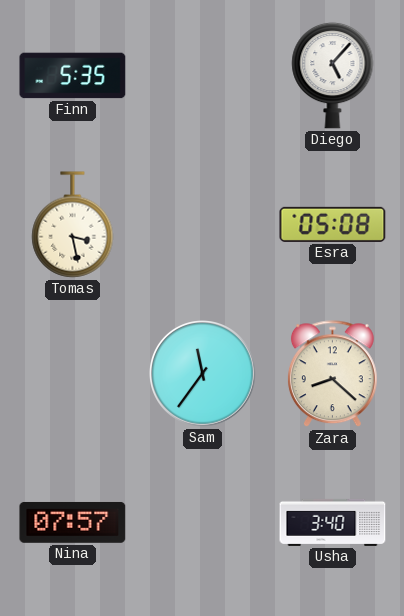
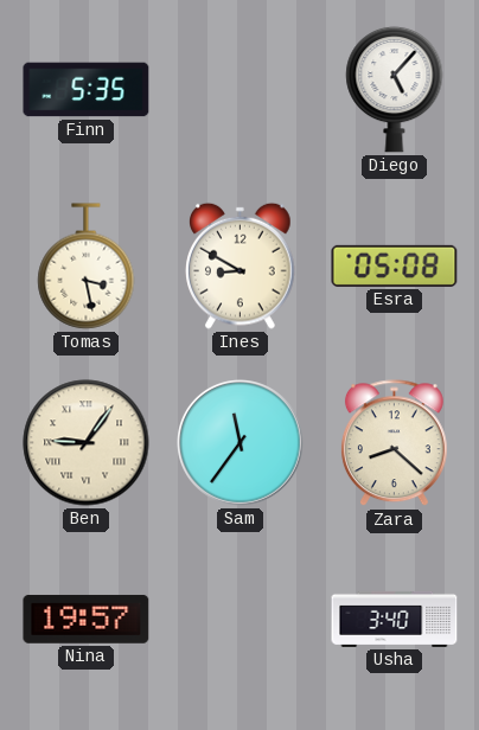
Ines: none -> 8:50
Ben: none -> 9:06
Nina: 07:57 -> 19:57
